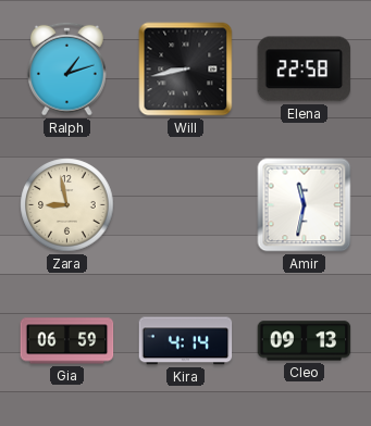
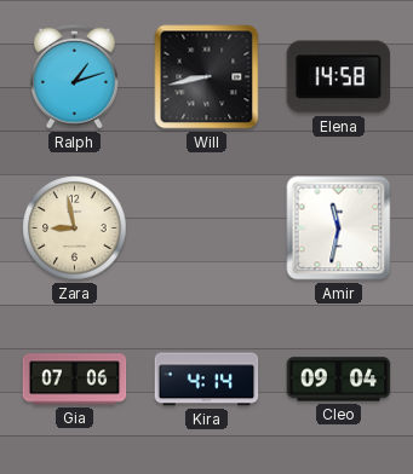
Elena: 22:58 -> 14:58
Gia: 06:59 -> 07:06
Cleo: 09:13 -> 09:04
